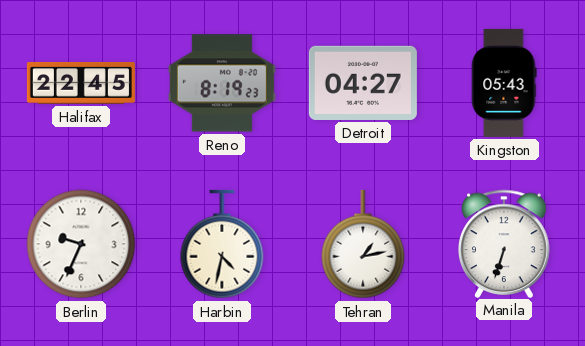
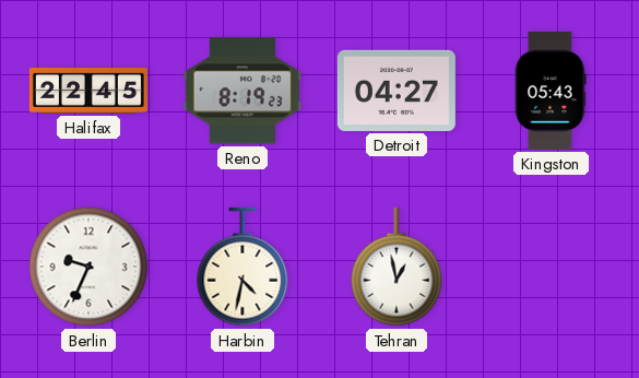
Tehran: 1:13 -> 12:58
Manila: 6:33 -> none
